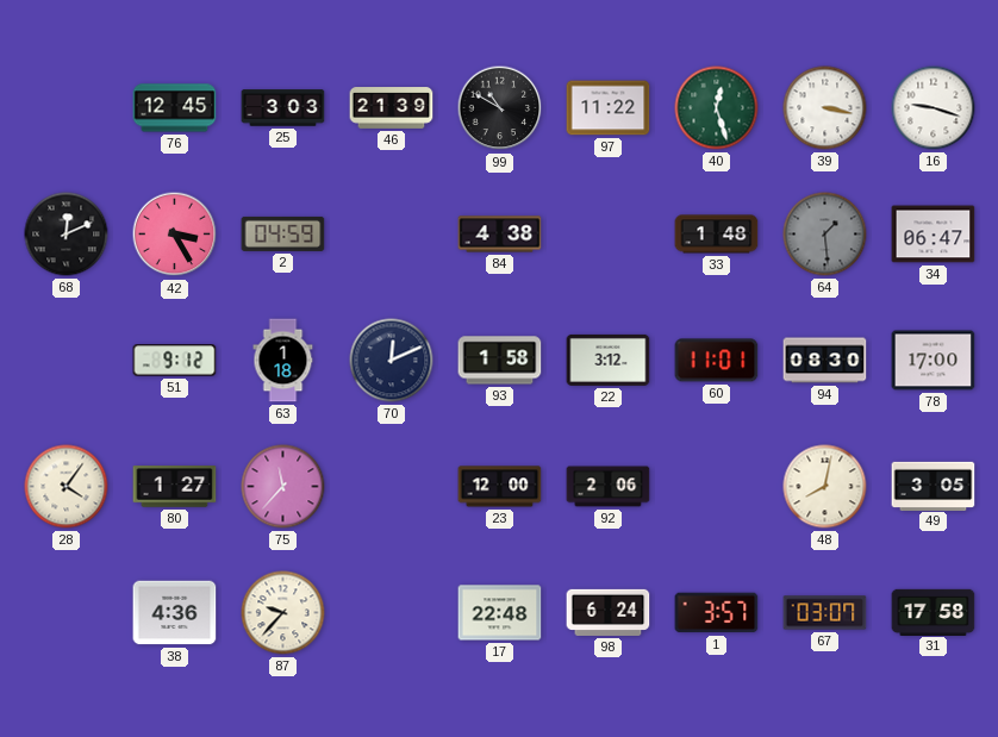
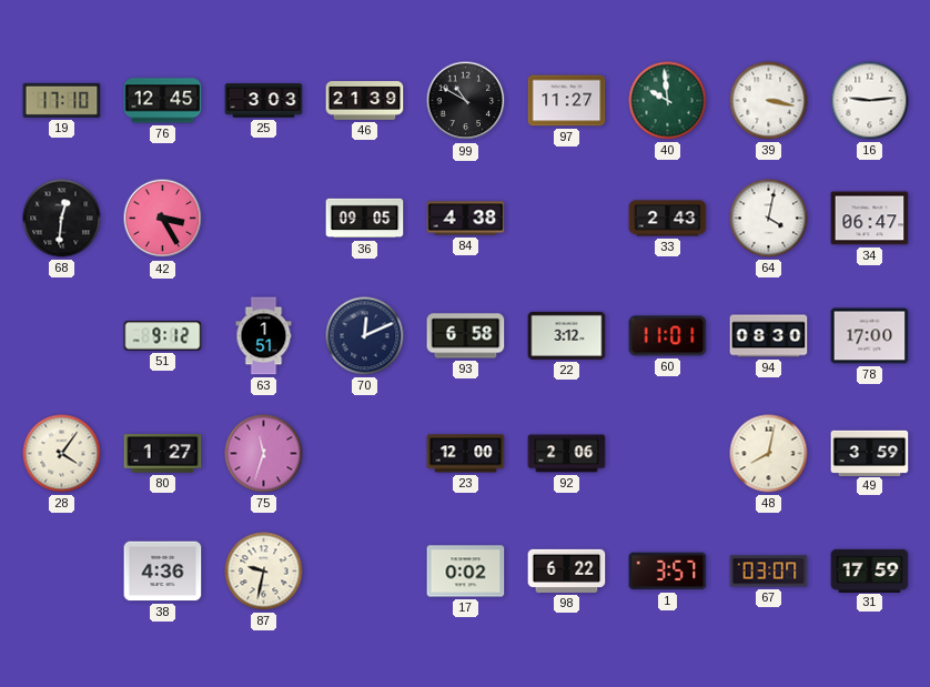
19: none -> 17:10
97: 11:22 -> 11:27
40: 12:27 -> 9:59
16: 9:18 -> 9:14
68: 12:11 -> 12:31
2: 04:59 -> none
36: none -> 09:05
33: 1:48 -> 2:43
64: 1:29 -> 4:02
64 dial: grey -> white
63: 1:18 -> 1:51
93: 1:58 -> 6:58
75: 11:37 -> 11:33
49: 3:05 -> 3:59
87: 9:37 -> 9:32
17: 22:48 -> 0:02
98: 6:24 -> 6:22
31: 17:58 -> 17:59
